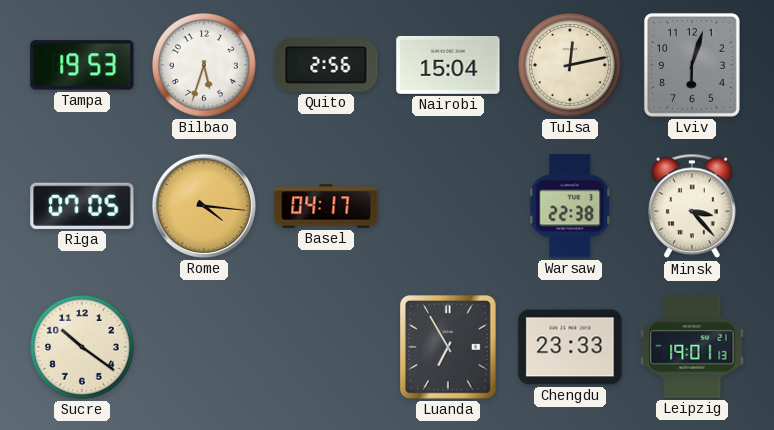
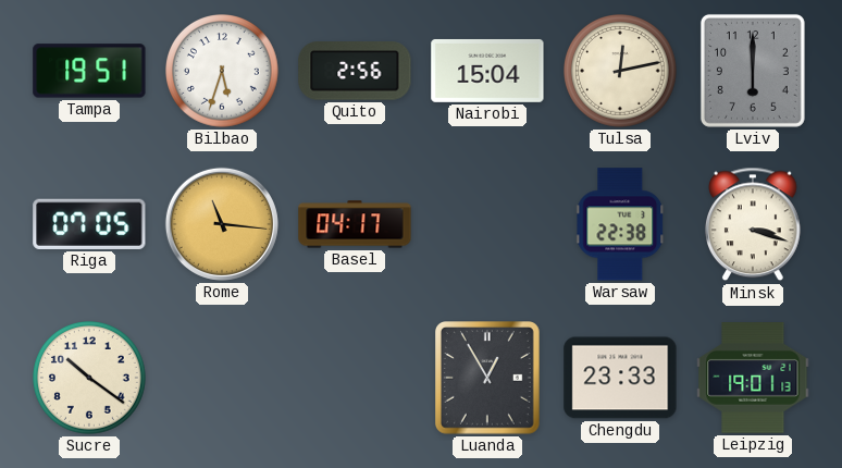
Tampa: 19:53 -> 19:51
Lviv: 6:03 -> 6:00
Rome: 4:16 -> 11:16
Minsk: 3:23 -> 3:18
Luanda: 6:55 -> 12:55
